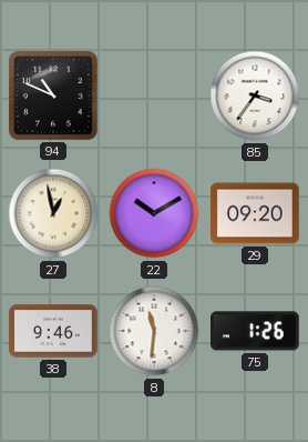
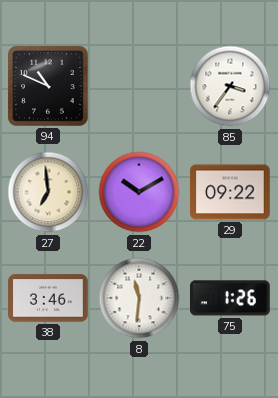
27: 12:58 -> 6:59
29: 09:20 -> 09:22
38: 9:46 -> 3:46
